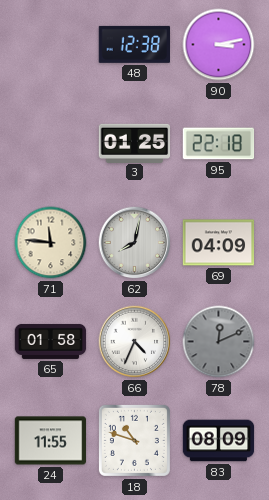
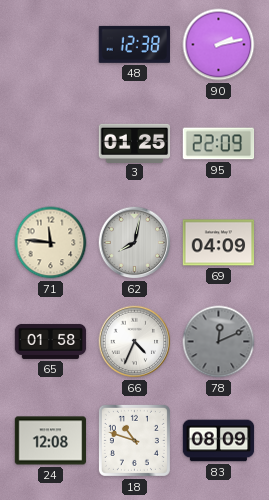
90: 3:13 -> 2:13
95: 22:18 -> 22:09
24: 11:55 -> 12:08
